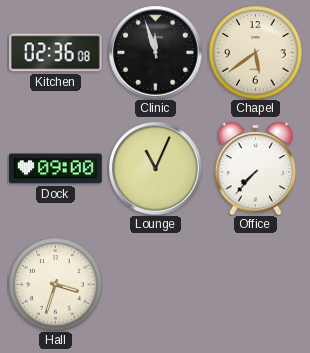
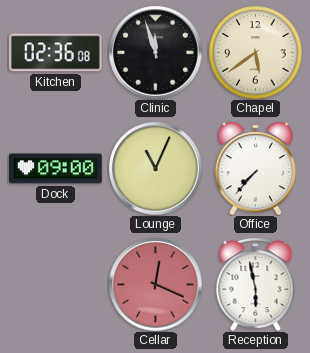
Hall: 3:33 -> none
Cellar: none -> 12:19
Reception: none -> 5:58
